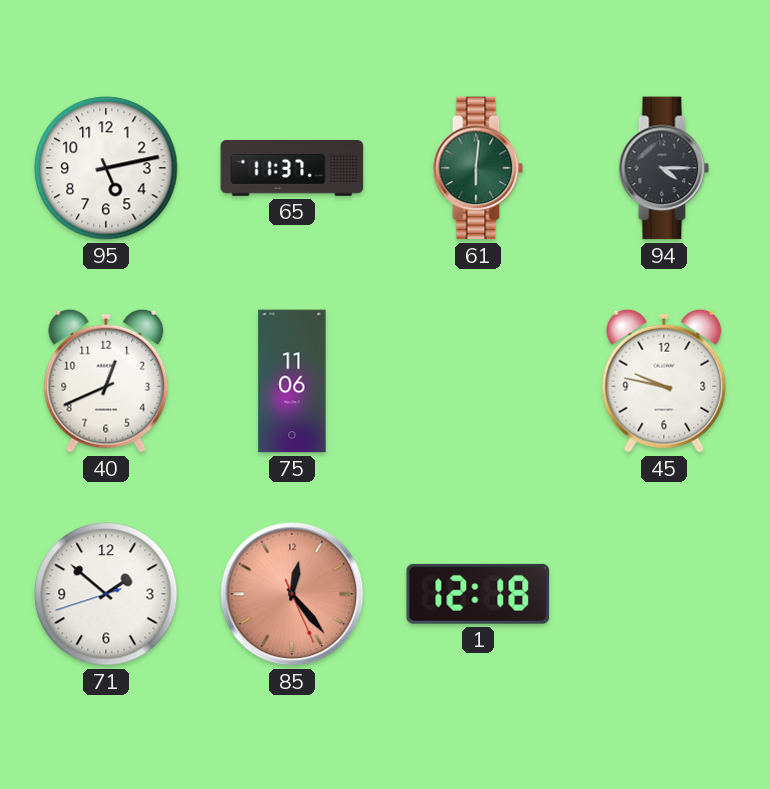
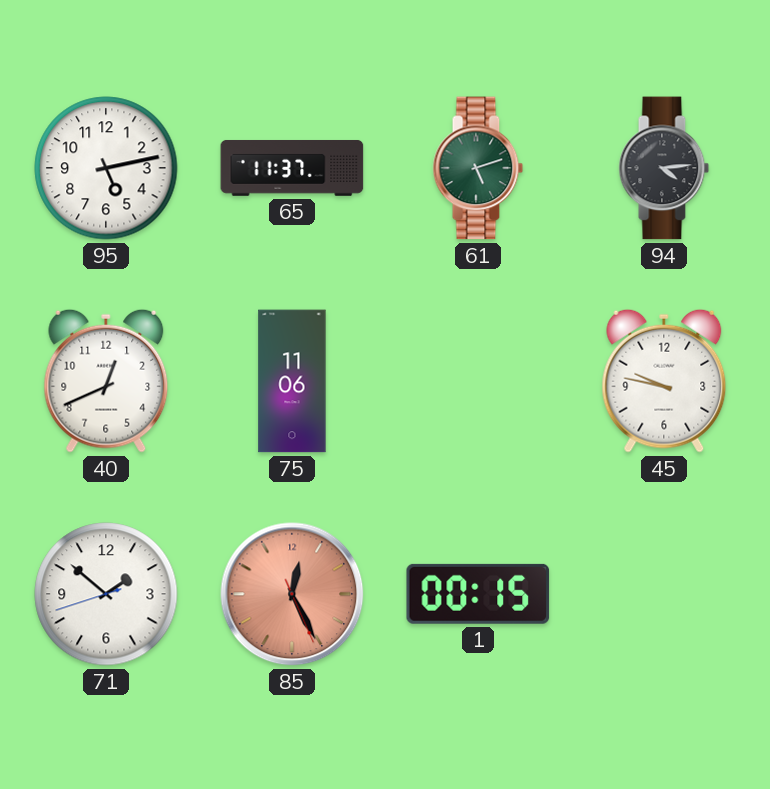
61: 6:01 -> 5:12
94: 4:15 -> 4:14
85: 12:23 -> 12:25
1: 12:18 -> 00:15
